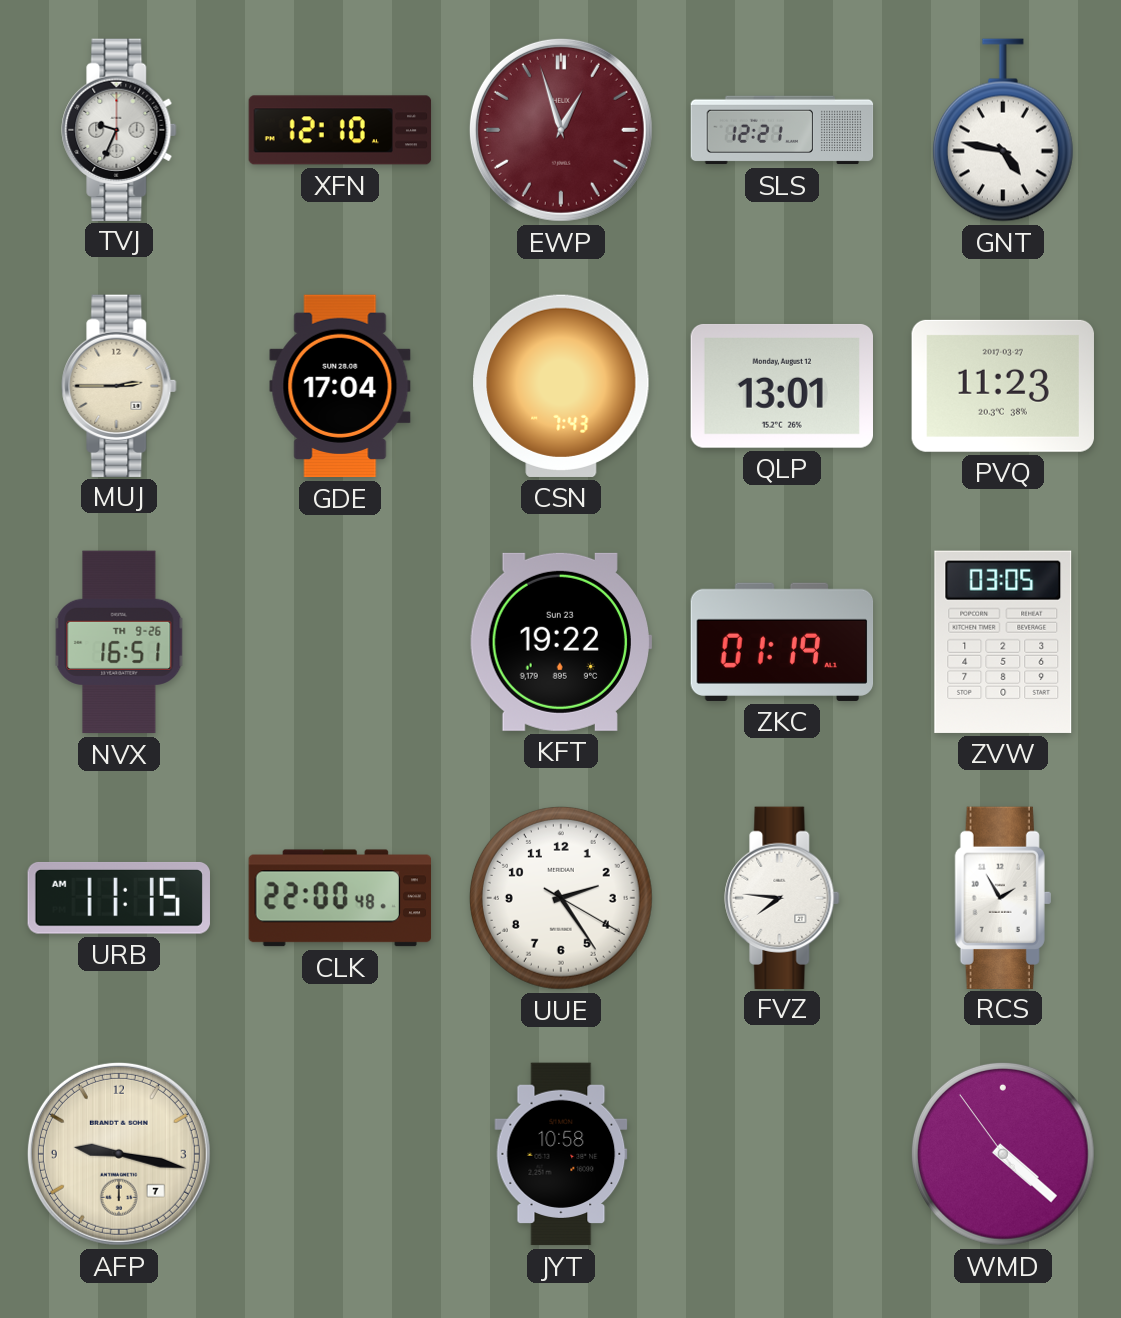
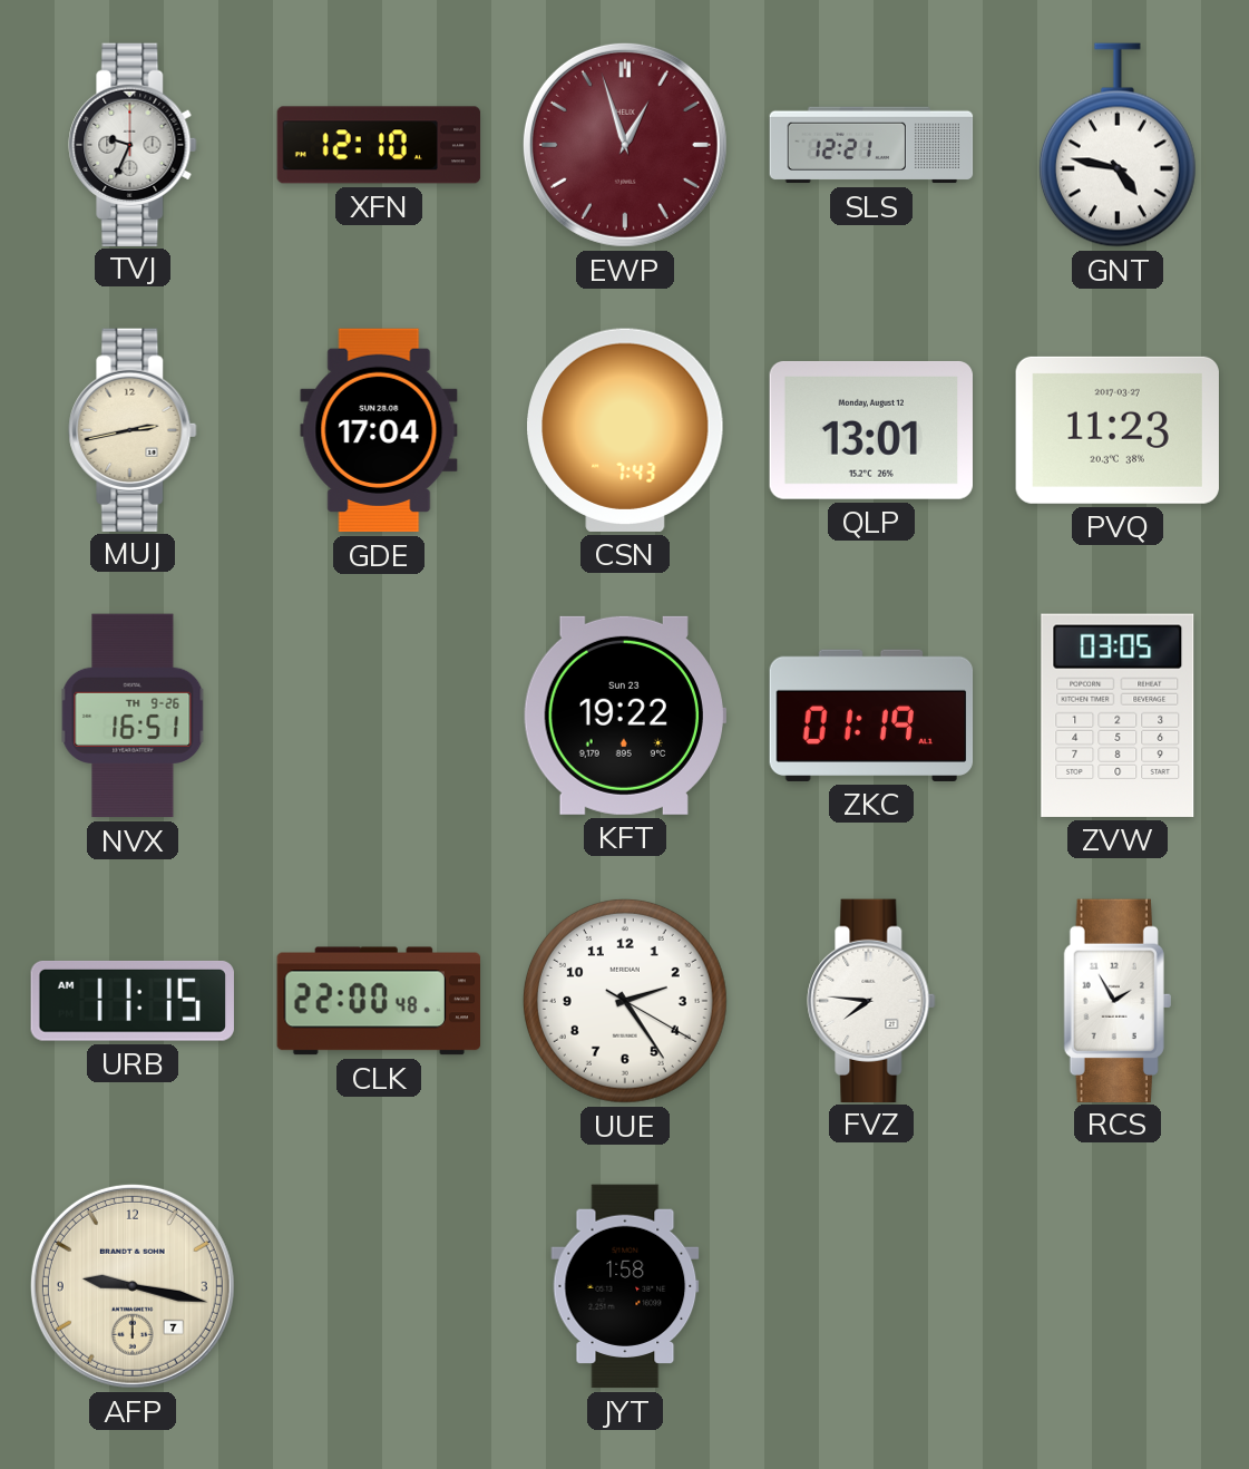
MUJ: 2:45 -> 2:43
JYT: 10:58 -> 1:58
WMD: 4:21 -> none
